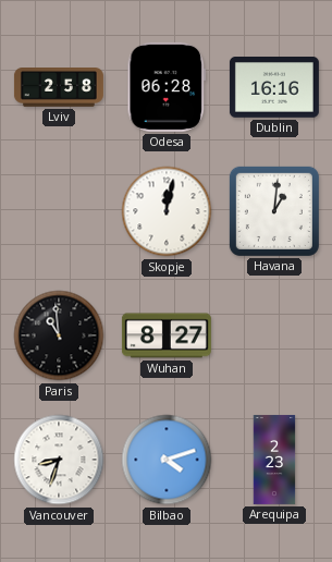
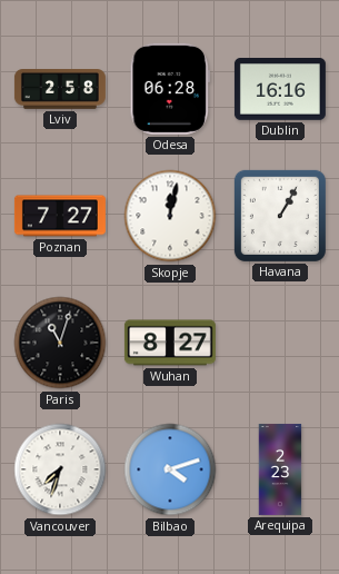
Poznan: none -> 7:27
Havana: 1:01 -> 1:05
Paris: 10:59 -> 11:03
Vancouver: 8:33 -> 7:33
